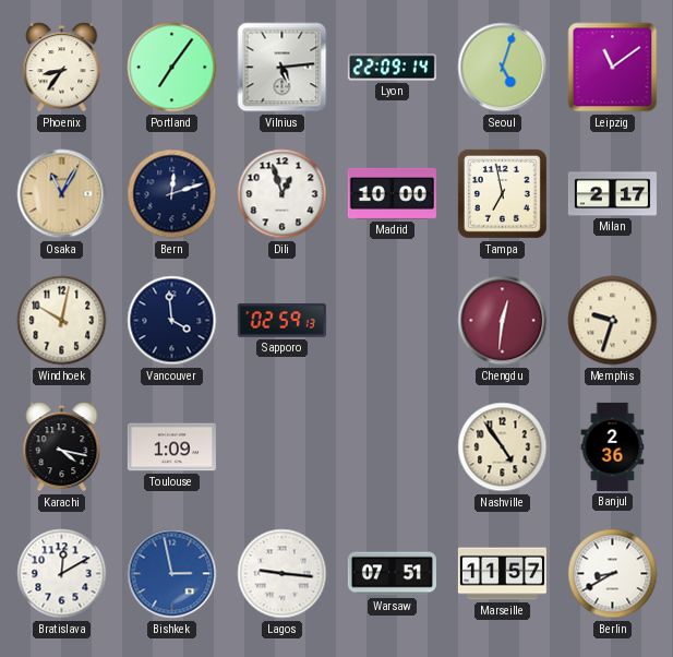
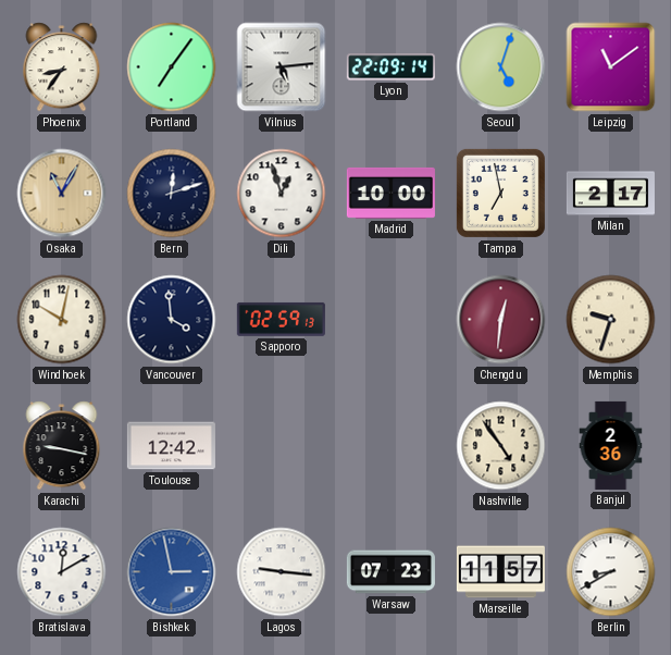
Karachi: 4:17 -> 9:17
Toulouse: 1:09 -> 12:42
Warsaw: 07:51 -> 07:23
